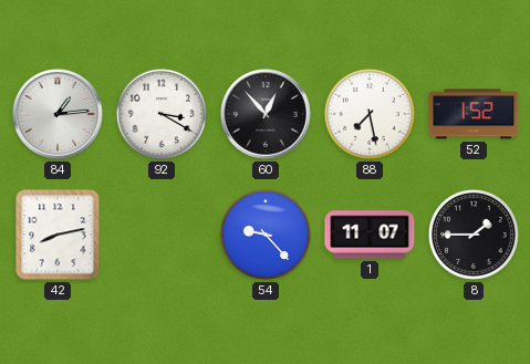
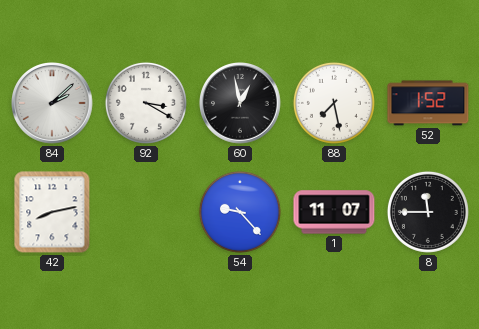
84: 1:14 -> 2:08
60: 12:53 -> 12:58
8: 1:45 -> 11:45
